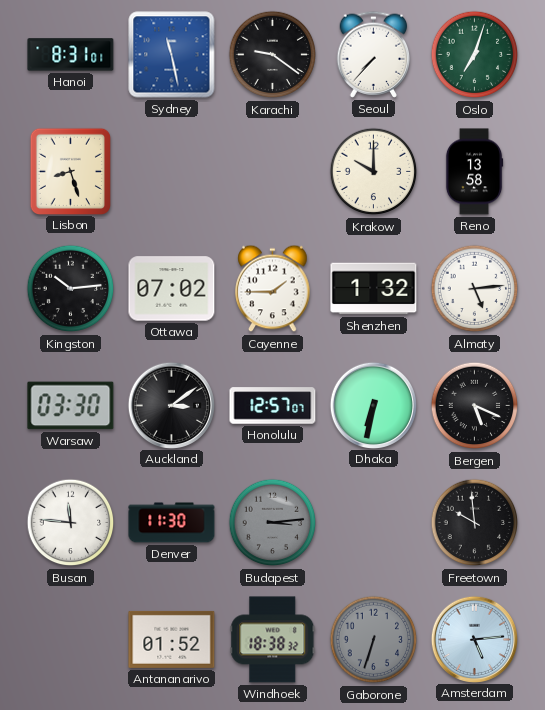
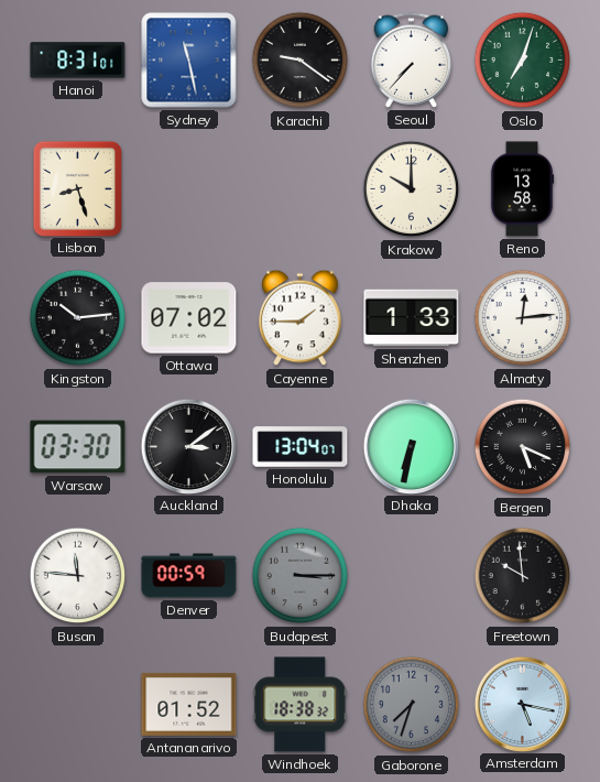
Shenzhen: 1:32 -> 1:33
Almaty: 5:14 -> 12:14
Honolulu: 12:57 -> 13:04
Denver: 11:30 -> 00:59
Budapest: 3:14 -> 3:15
Gaborone: 6:33 -> 7:33
Amsterdam: 5:14 -> 5:17
